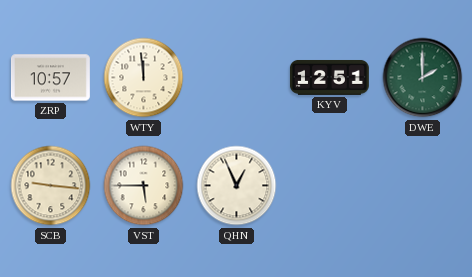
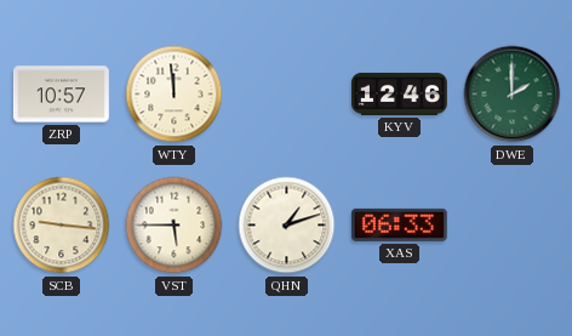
KYV: 12:51 -> 12:46
QHN: 12:56 -> 1:12
XAS: none -> 06:33
